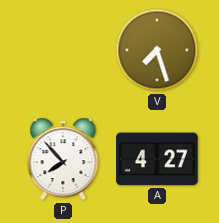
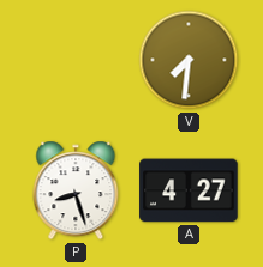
V: 7:27 -> 7:31
P: 7:53 -> 8:27
